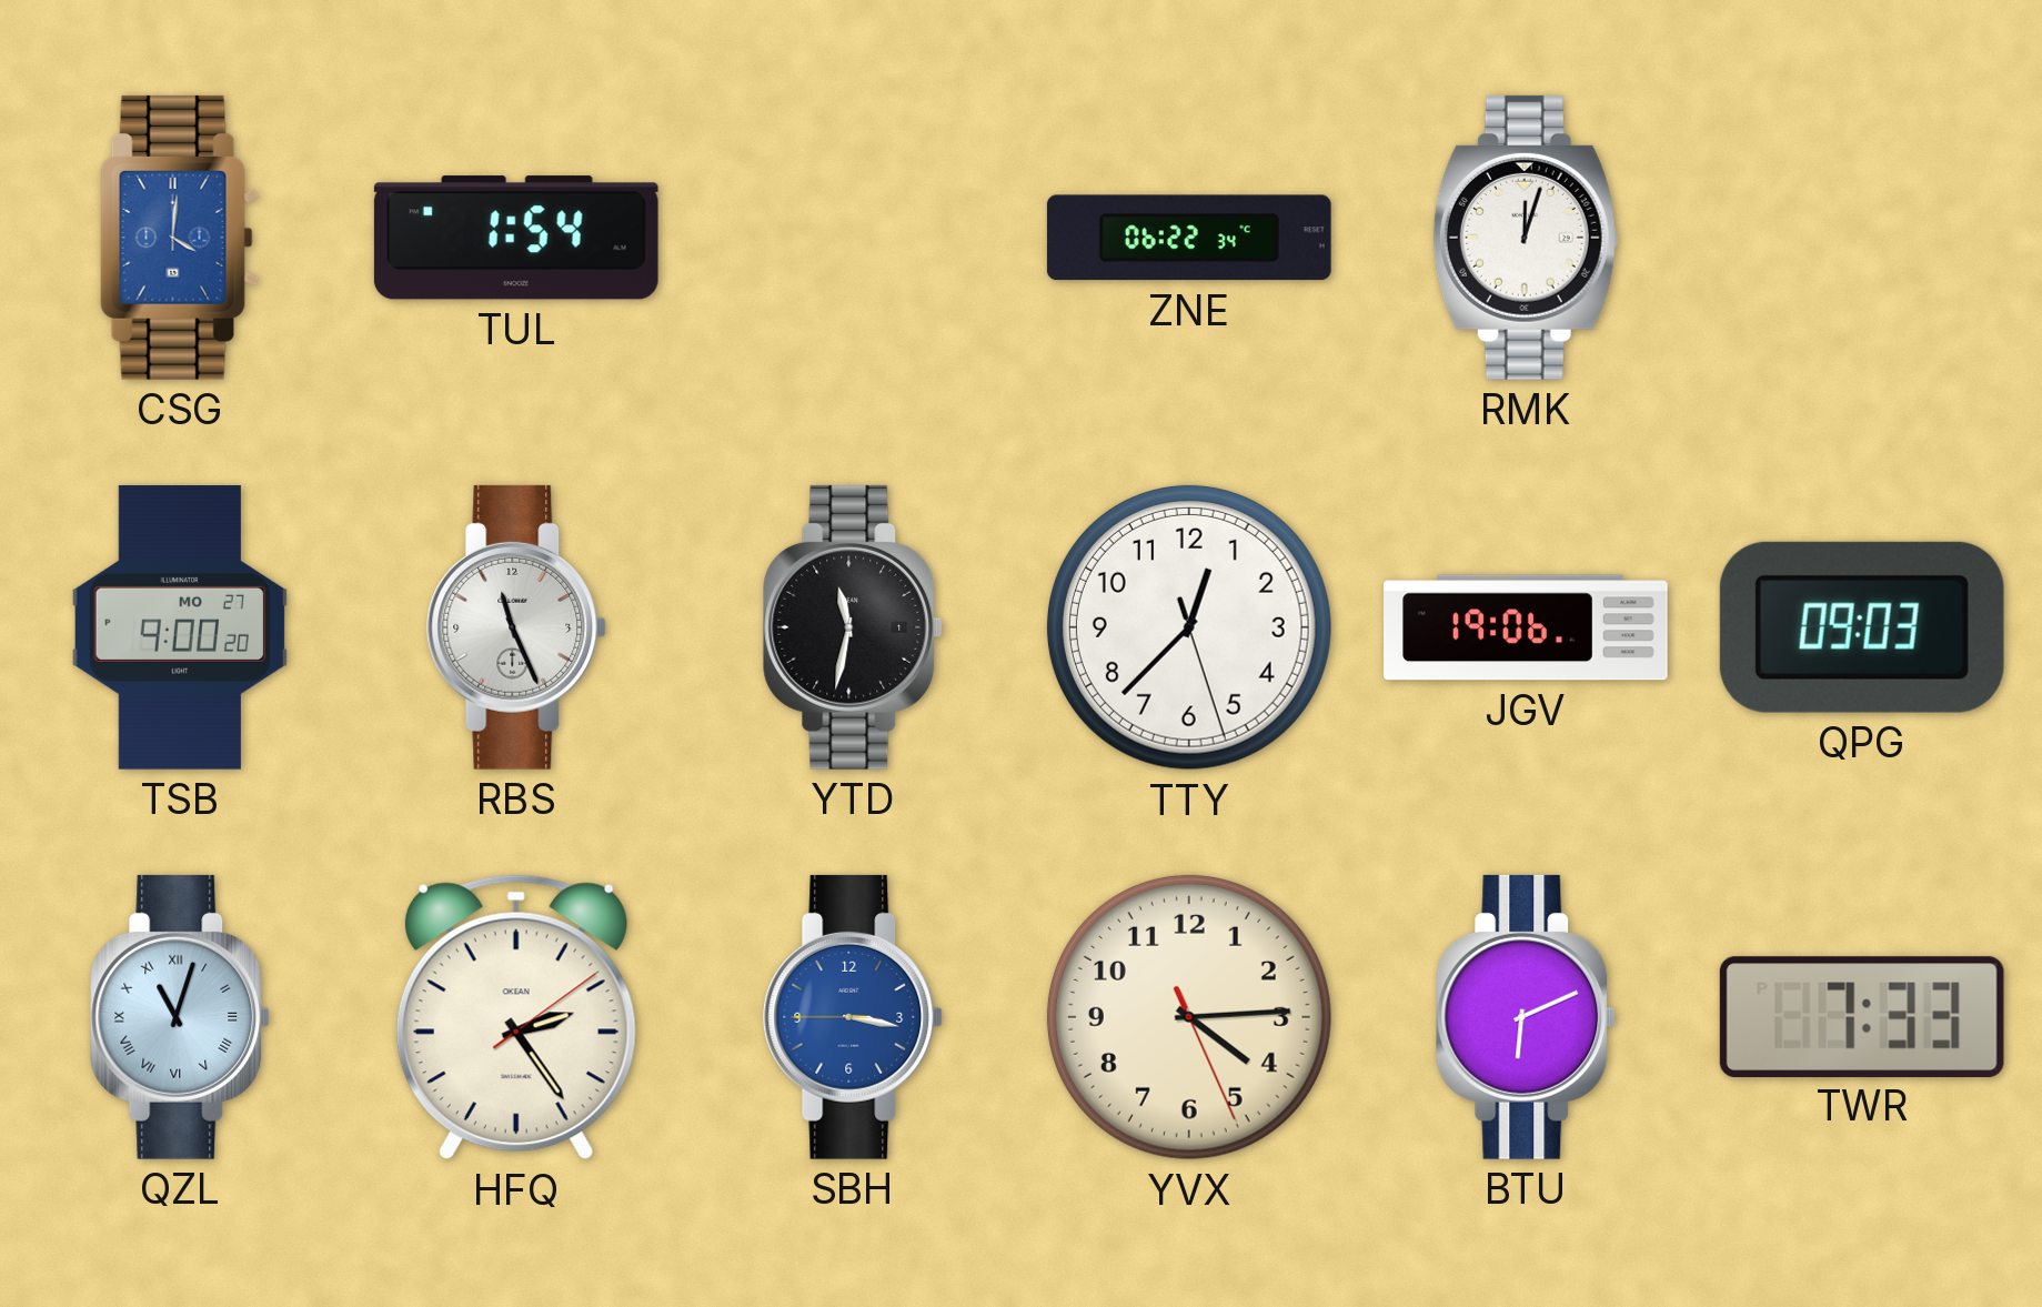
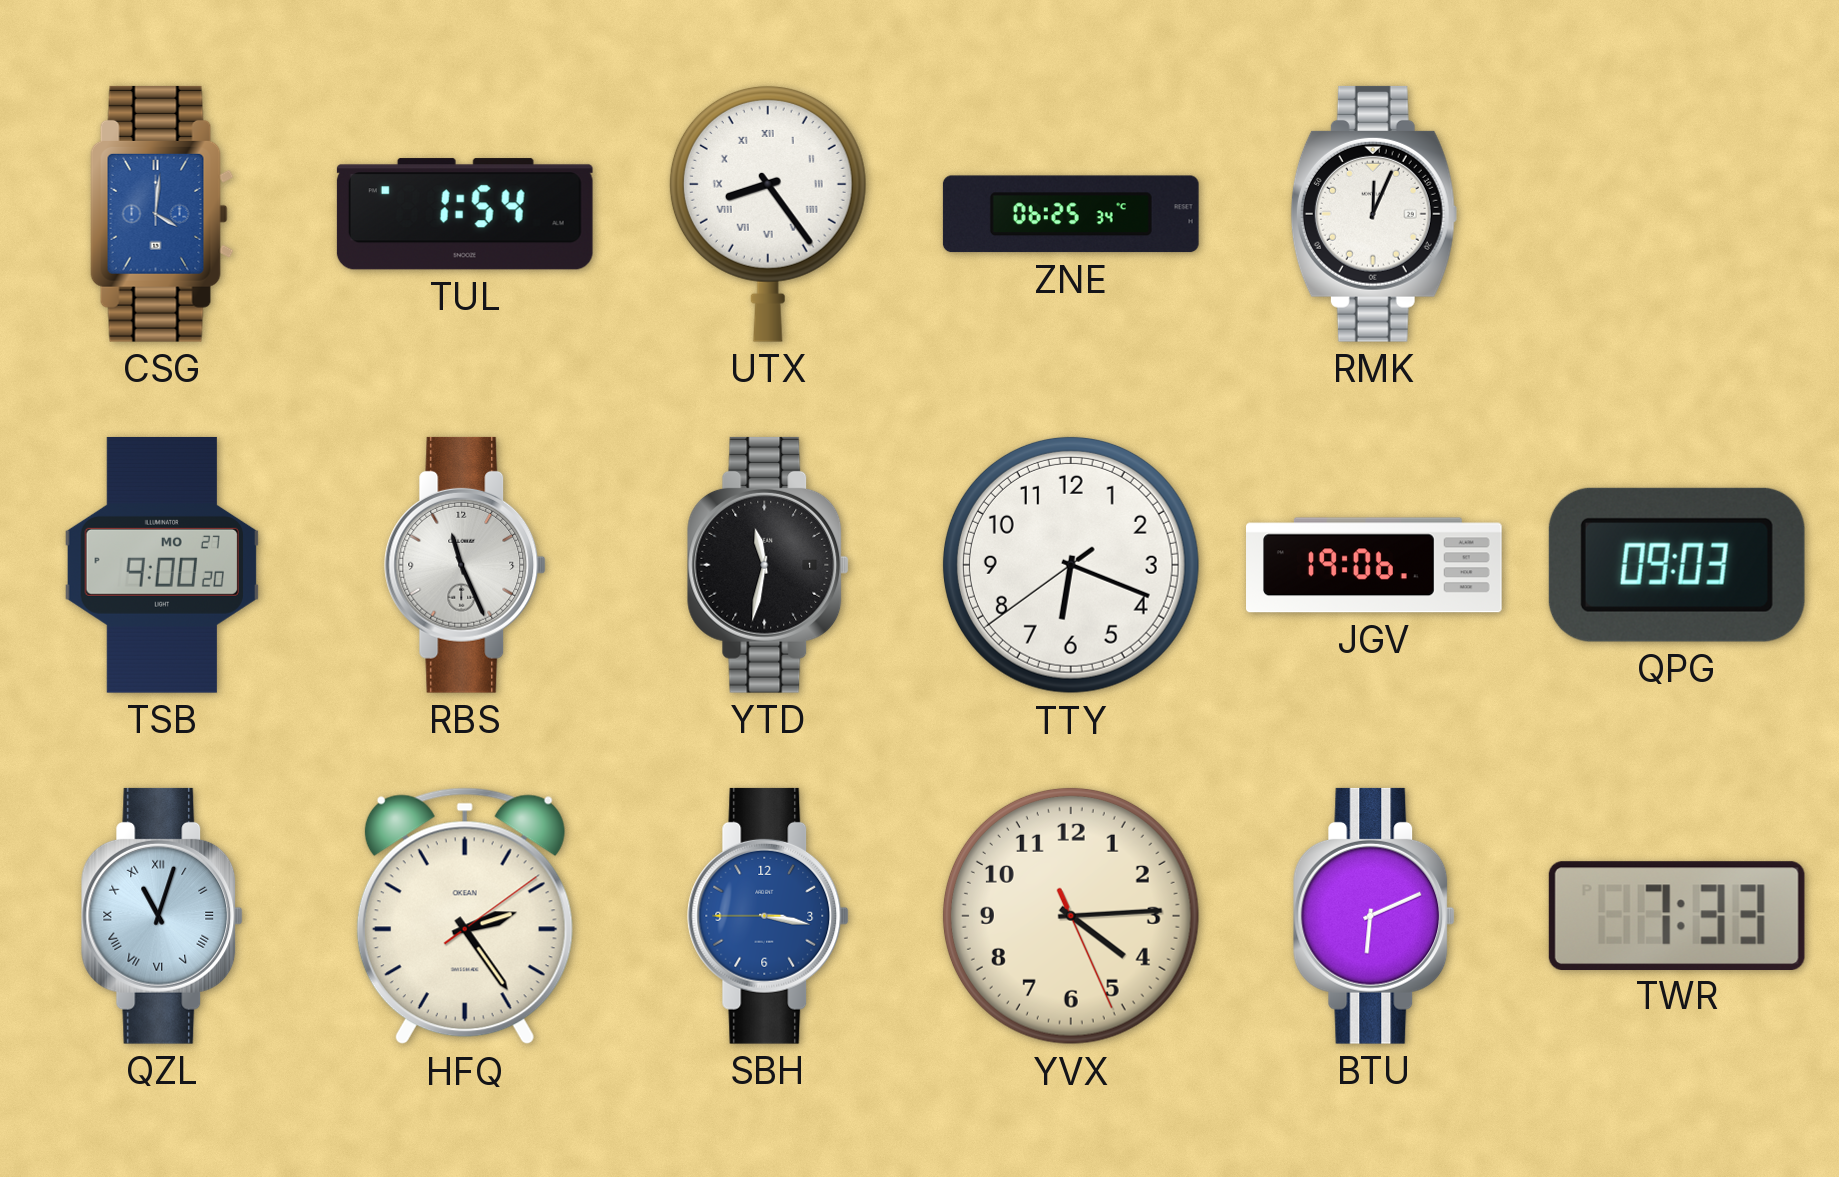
UTX: none -> 8:24
ZNE: 06:22 -> 06:25
RMK: 12:03 -> 12:04
TTY: 12:37 -> 6:18
